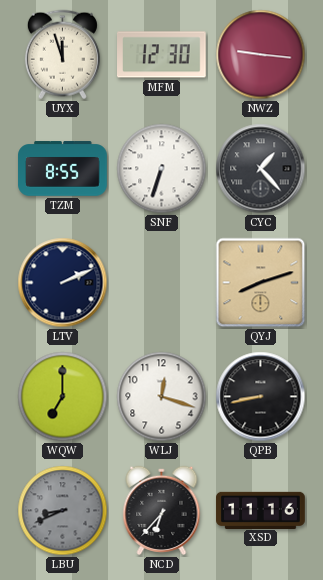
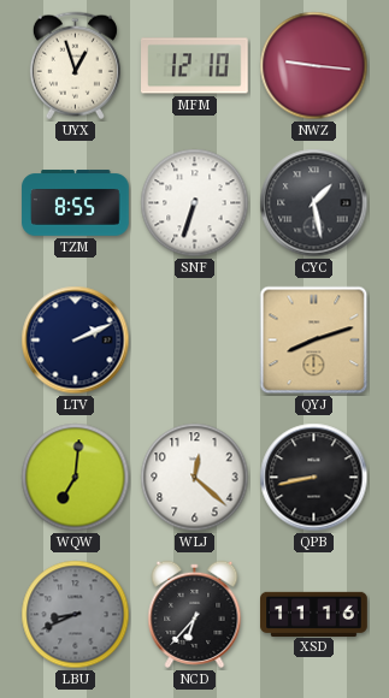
UYX: 11:57 -> 12:57
MFM: 12:30 -> 12:10
CYC: 1:23 -> 1:28
WQW: 7:00 -> 7:01
WLJ: 12:18 -> 12:22
